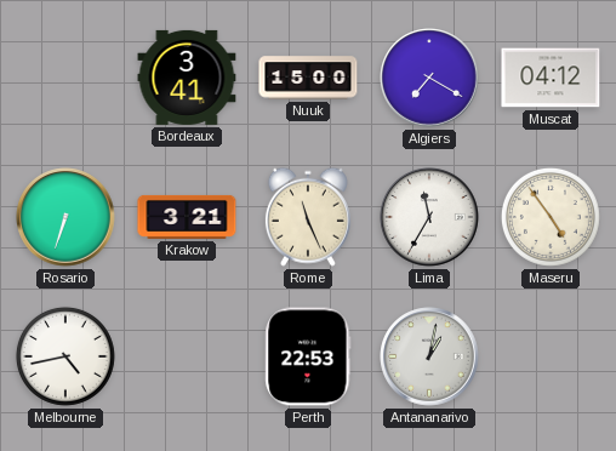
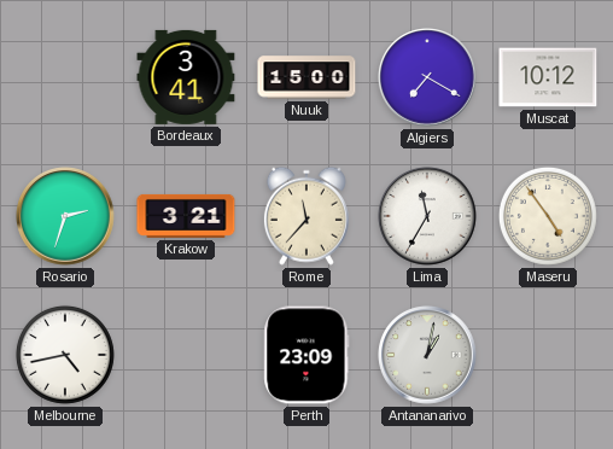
Muscat: 04:12 -> 10:12
Rosario: 6:33 -> 2:33
Rome: 11:26 -> 11:37
Perth: 22:53 -> 23:09
